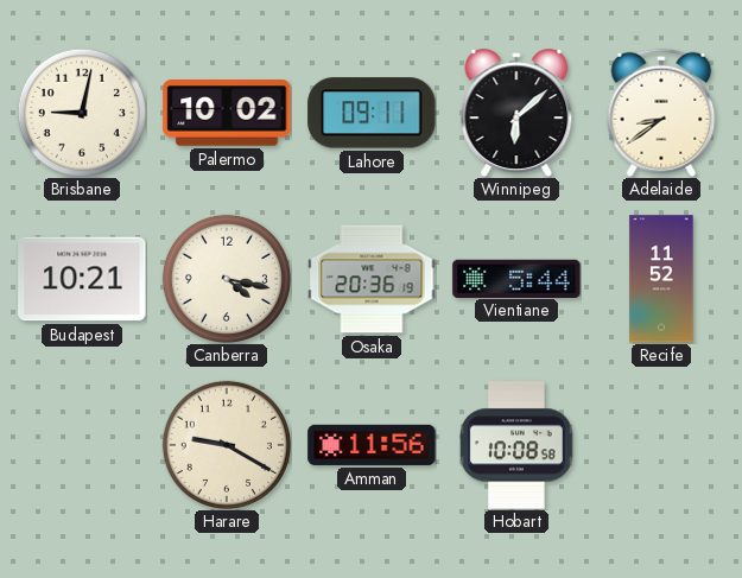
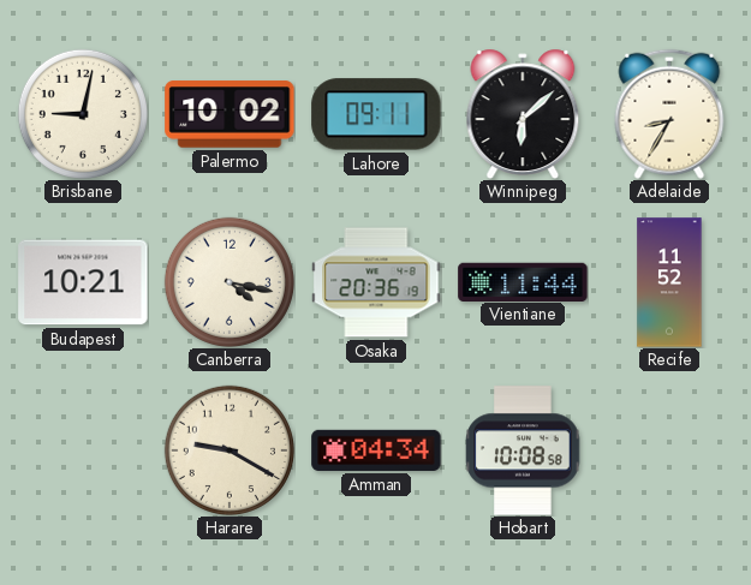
Adelaide: 8:39 -> 8:35
Vientiane: 5:44 -> 11:44
Amman: 11:56 -> 04:34
